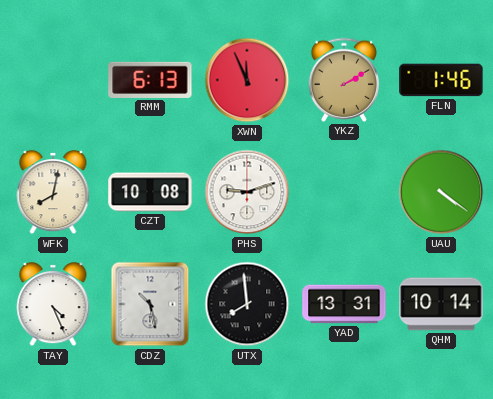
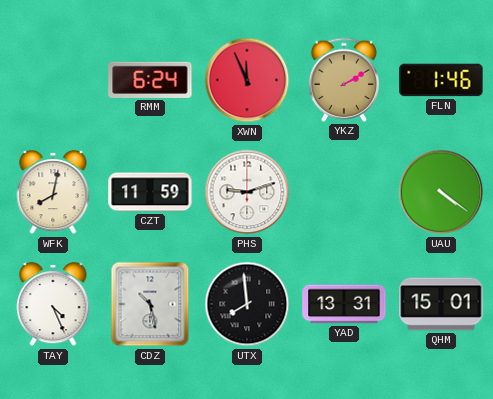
RMM: 6:13 -> 6:24
CZT: 10:08 -> 11:59
QHM: 10:14 -> 15:01
